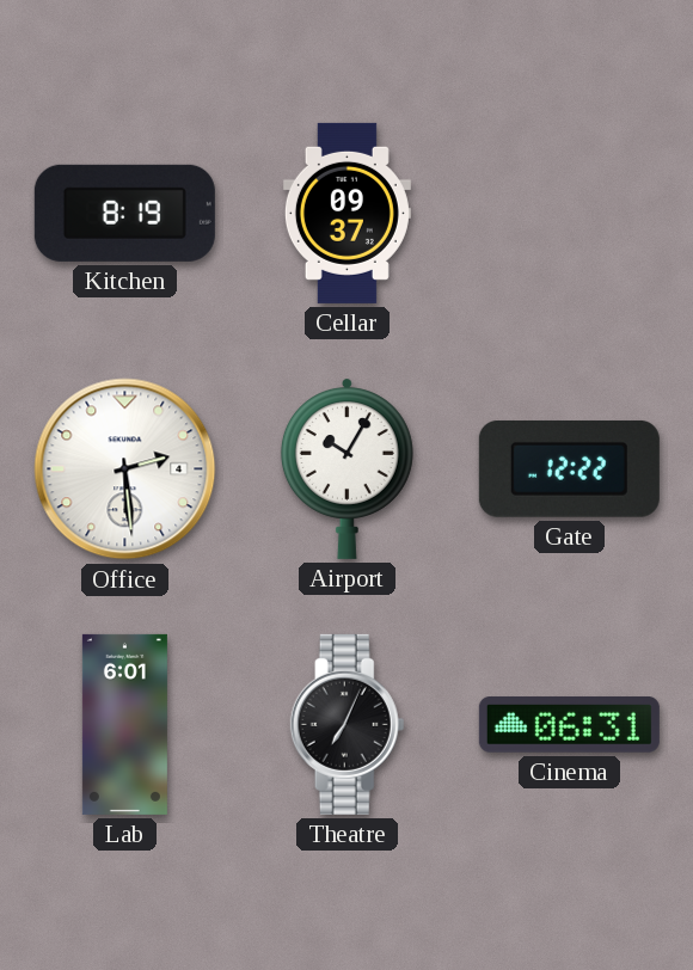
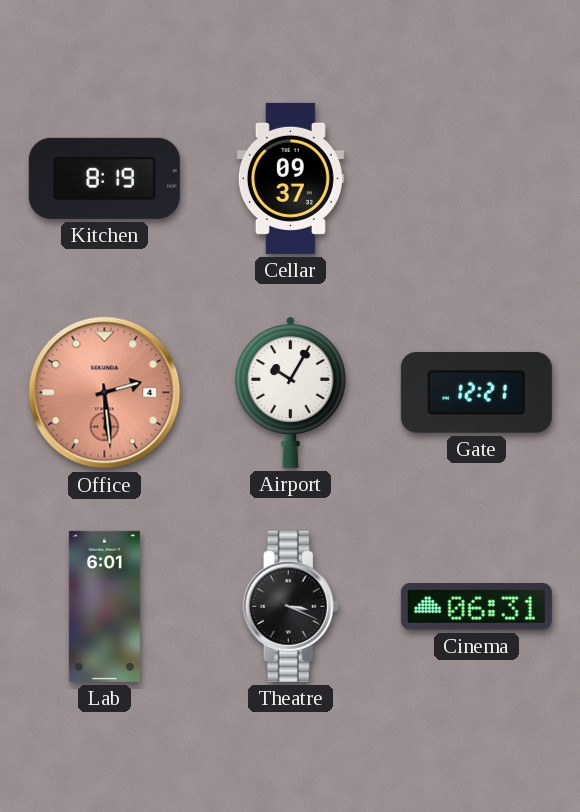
Office dial: white -> salmon
Gate: 12:22 -> 12:21
Theatre: 7:04 -> 3:19
